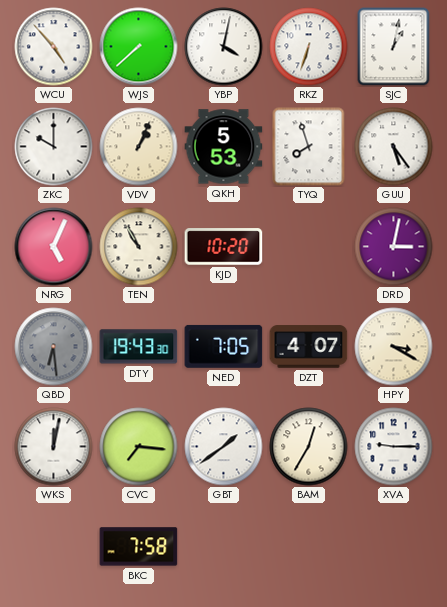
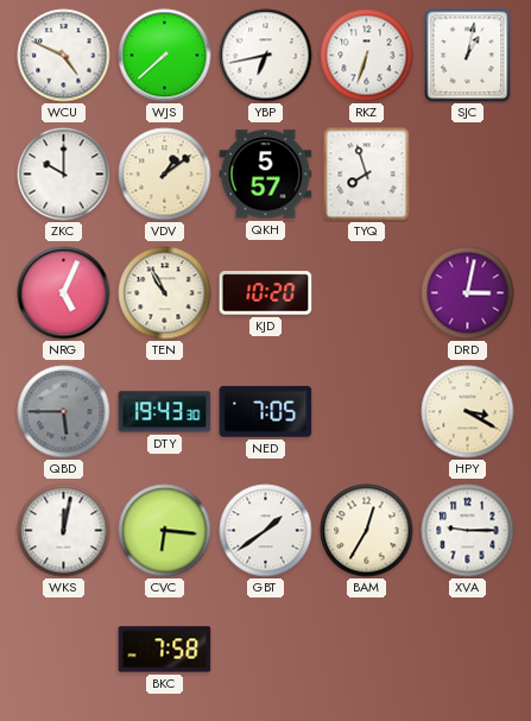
WCU: 4:53 -> 4:49
YBP: 4:02 -> 6:43
VDV: 1:04 -> 1:09
QKH: 5:53 -> 5:57
GUU: 5:24 -> none
QBD: 6:29 -> 5:45
DZT: 4:07 -> none
CVC: 7:16 -> 6:16
